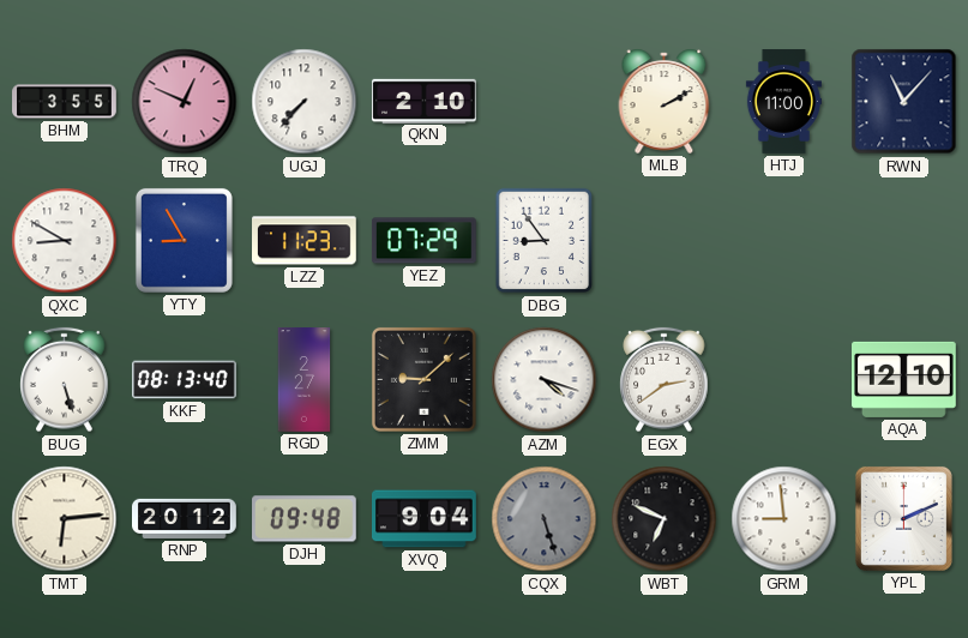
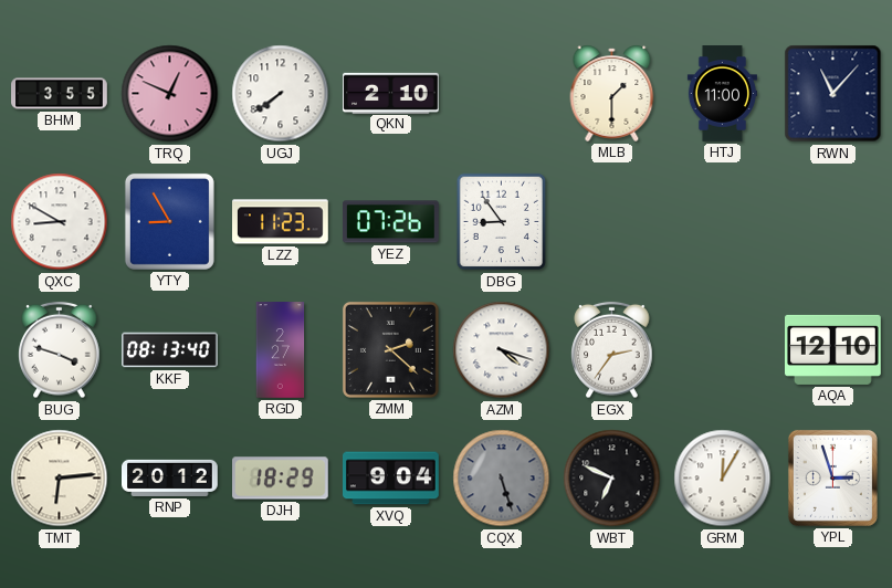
UGJ: 7:37 -> 7:39
MLB: 2:10 -> 1:30
YEZ: 07:29 -> 07:26
BUG: 5:27 -> 3:48
ZMM: 9:08 -> 2:22
EGX: 2:39 -> 2:36
DJH: 09:48 -> 18:29
GRM: 8:59 -> 12:05
YPL: 2:11 -> 2:57
